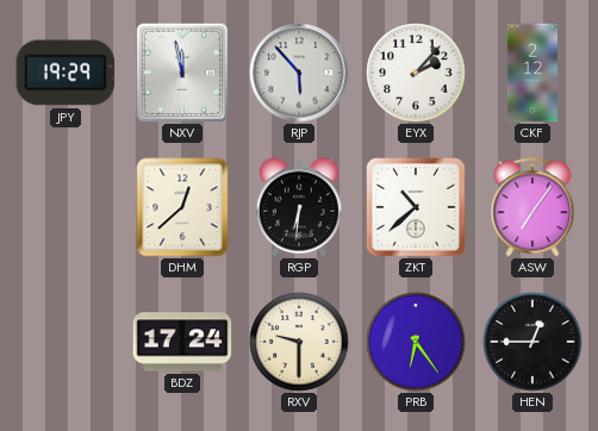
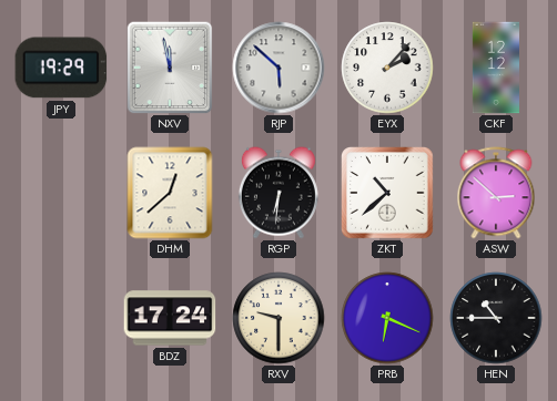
RJP: 5:53 -> 5:52
CKF: 2:12 -> 12:12
ASW: 7:06 -> 2:52
PRB: 6:24 -> 6:19
HEN: 12:45 -> 10:45
